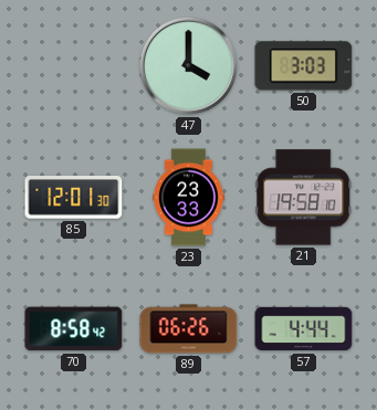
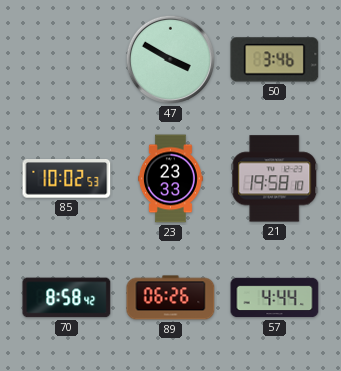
47: 4:00 -> 3:50
50: 3:03 -> 3:46
85: 12:01 -> 10:02
